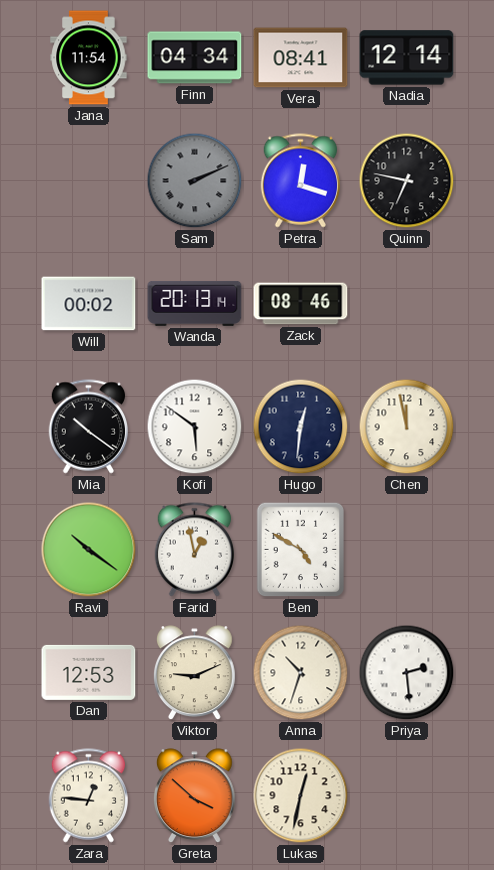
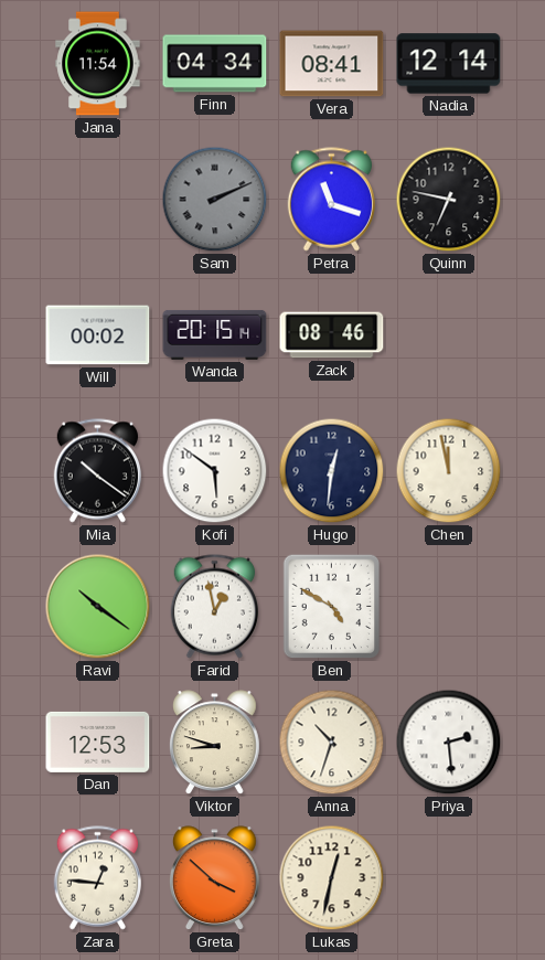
Petra: 12:18 -> 11:18
Wanda: 20:13 -> 20:15
Viktor: 9:11 -> 8:48
